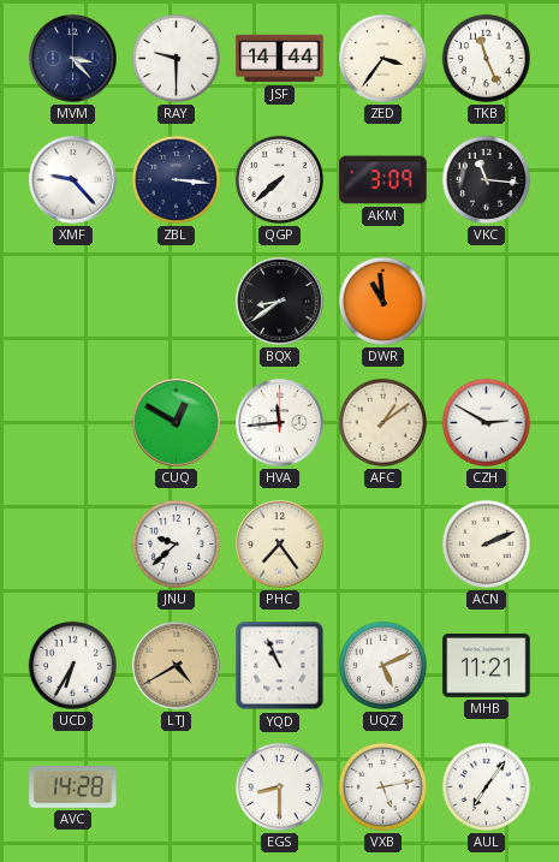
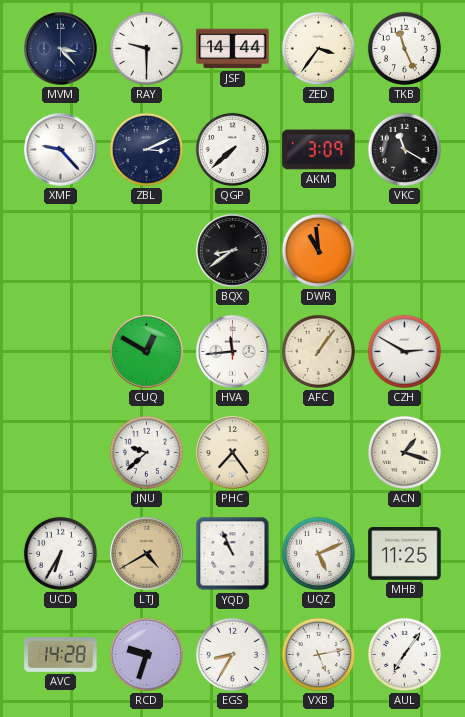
ZBL: 3:16 -> 3:11
VKC: 11:16 -> 11:20
AFC: 1:09 -> 1:06
ACN: 2:11 -> 1:18
MHB: 11:21 -> 11:25
RCD: none -> 9:33
EGS: 8:30 -> 8:35
